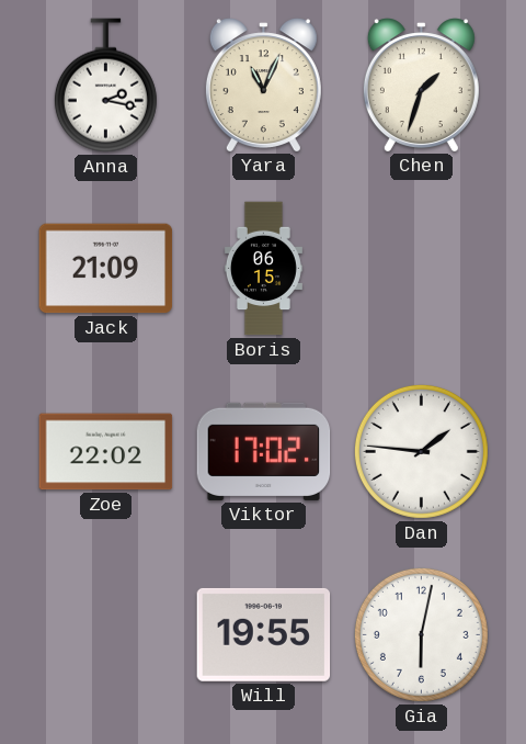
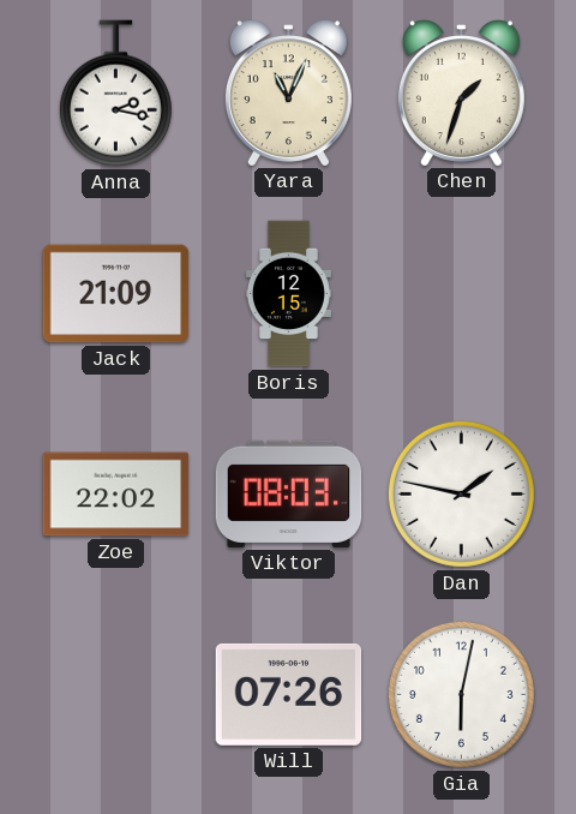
Boris: 06:15 -> 12:15
Viktor: 17:02 -> 08:03
Dan: 1:46 -> 1:47
Will: 19:55 -> 07:26
